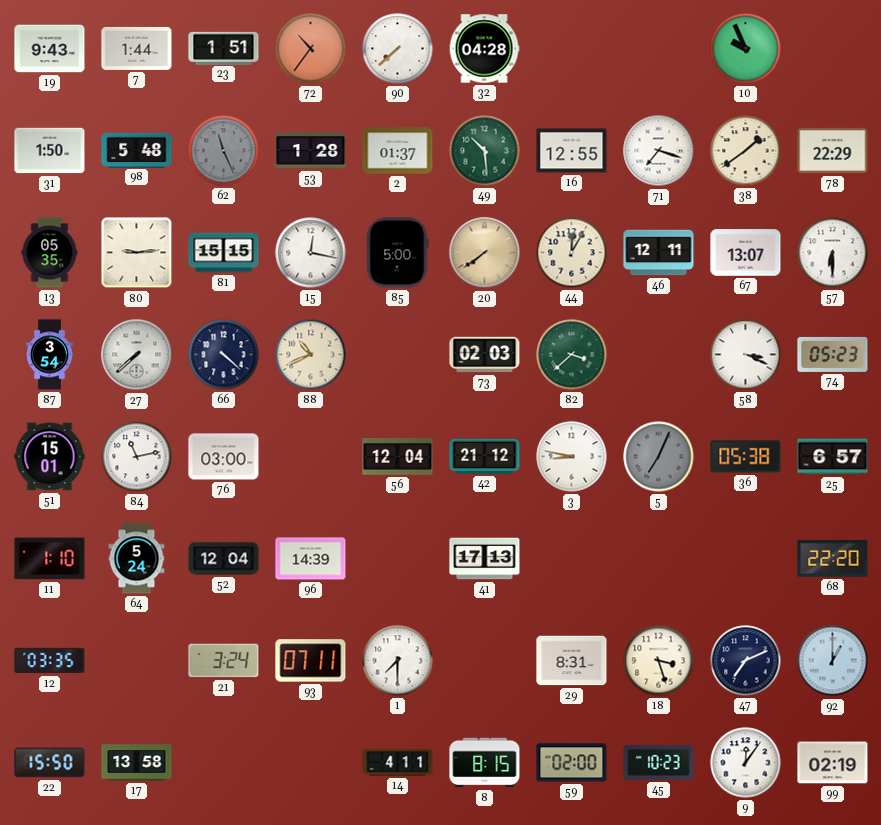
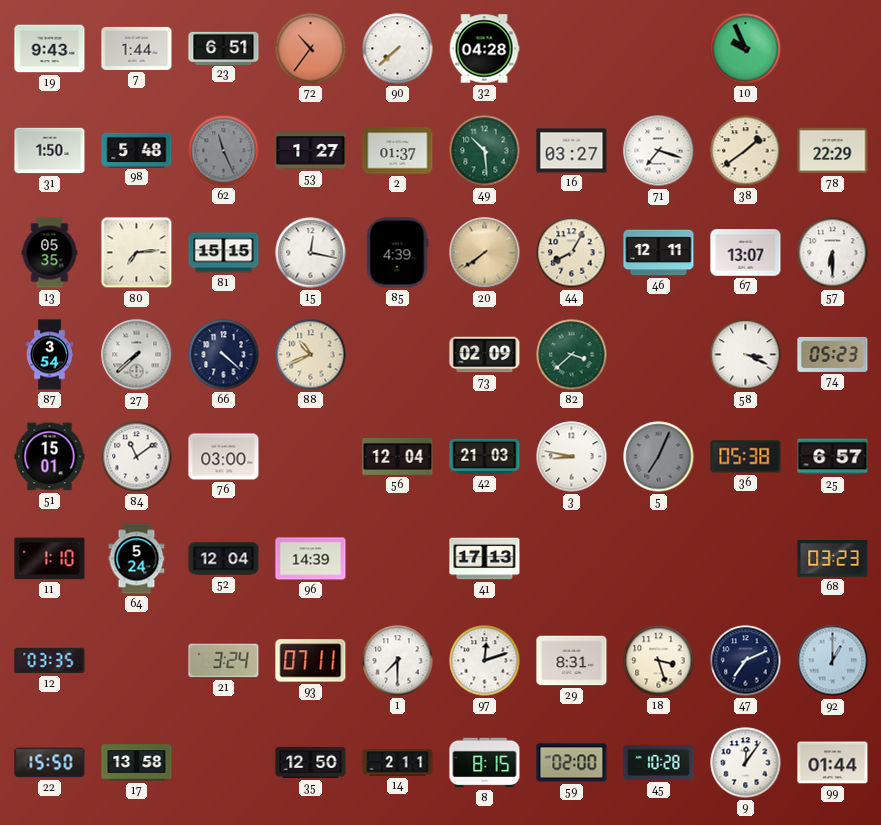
23: 1:51 -> 6:51
53: 1:28 -> 1:27
16: 12:55 -> 03:27
80: 9:14 -> 7:14
85: 5:00 -> 4:39
44: 12:05 -> 8:05
73: 02:03 -> 02:09
84: 11:13 -> 11:09
42: 21:12 -> 21:03
68: 22:20 -> 03:23
97: none -> 12:12
35: none -> 12:50
14: 4:11 -> 2:11
45: 10:23 -> 10:28
99: 02:19 -> 01:44
